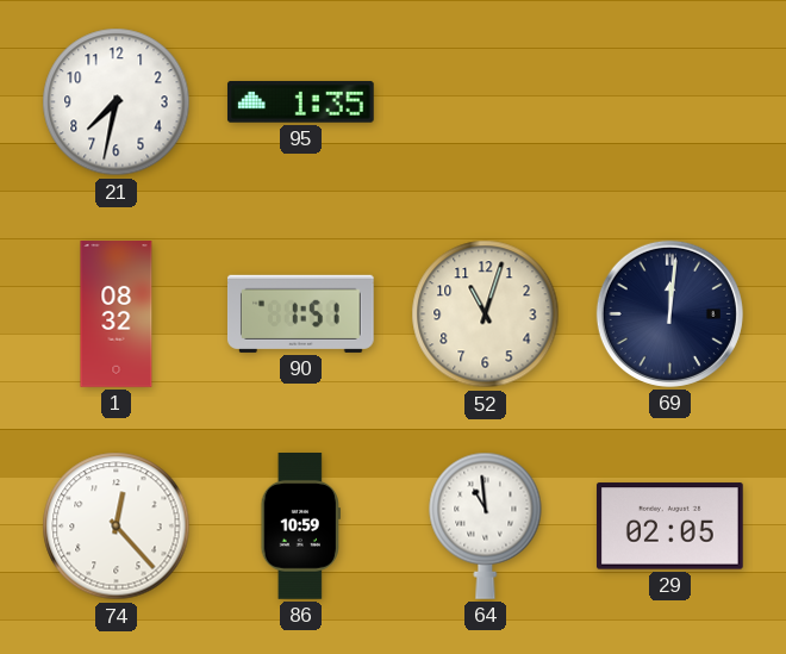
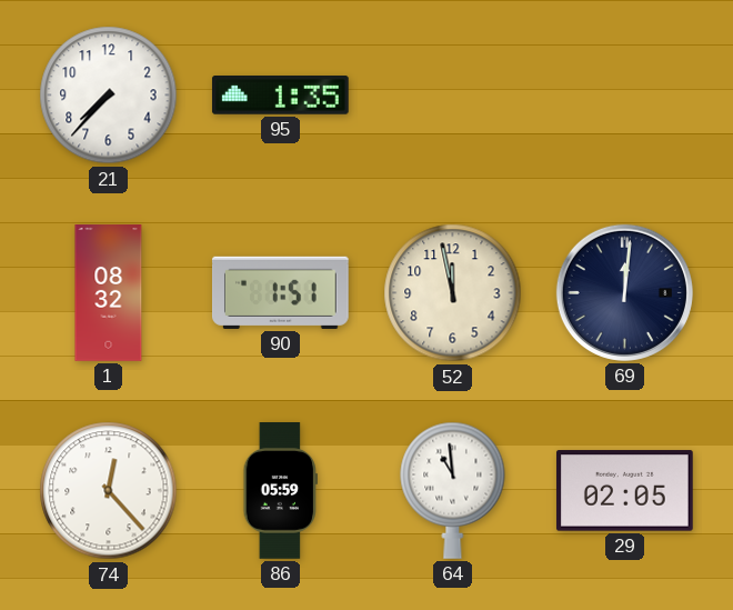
21: 7:32 -> 7:37
52: 11:03 -> 11:58
86: 10:59 -> 05:59
